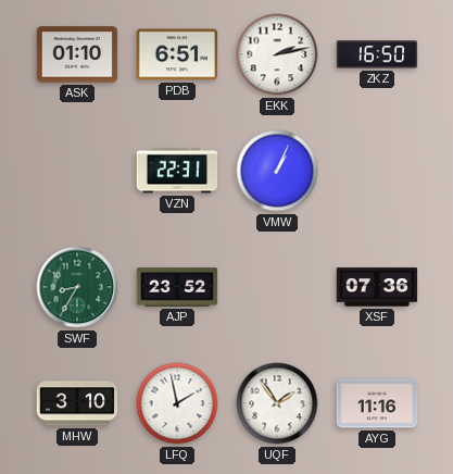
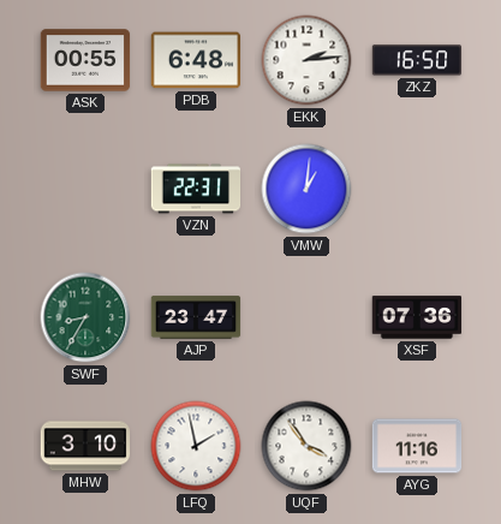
ASK: 01:10 -> 00:55
PDB: 6:51 -> 6:48
EKK: 2:13 -> 2:14
VMW: 1:04 -> 1:01
AJP: 23:52 -> 23:47
UQF: 1:54 -> 3:54
